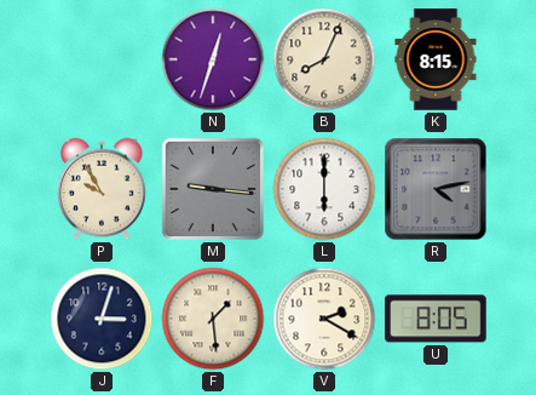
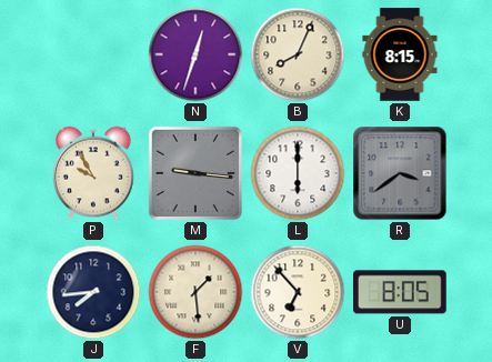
R: 4:13 -> 3:39
J: 3:03 -> 7:44
V: 2:20 -> 6:53
